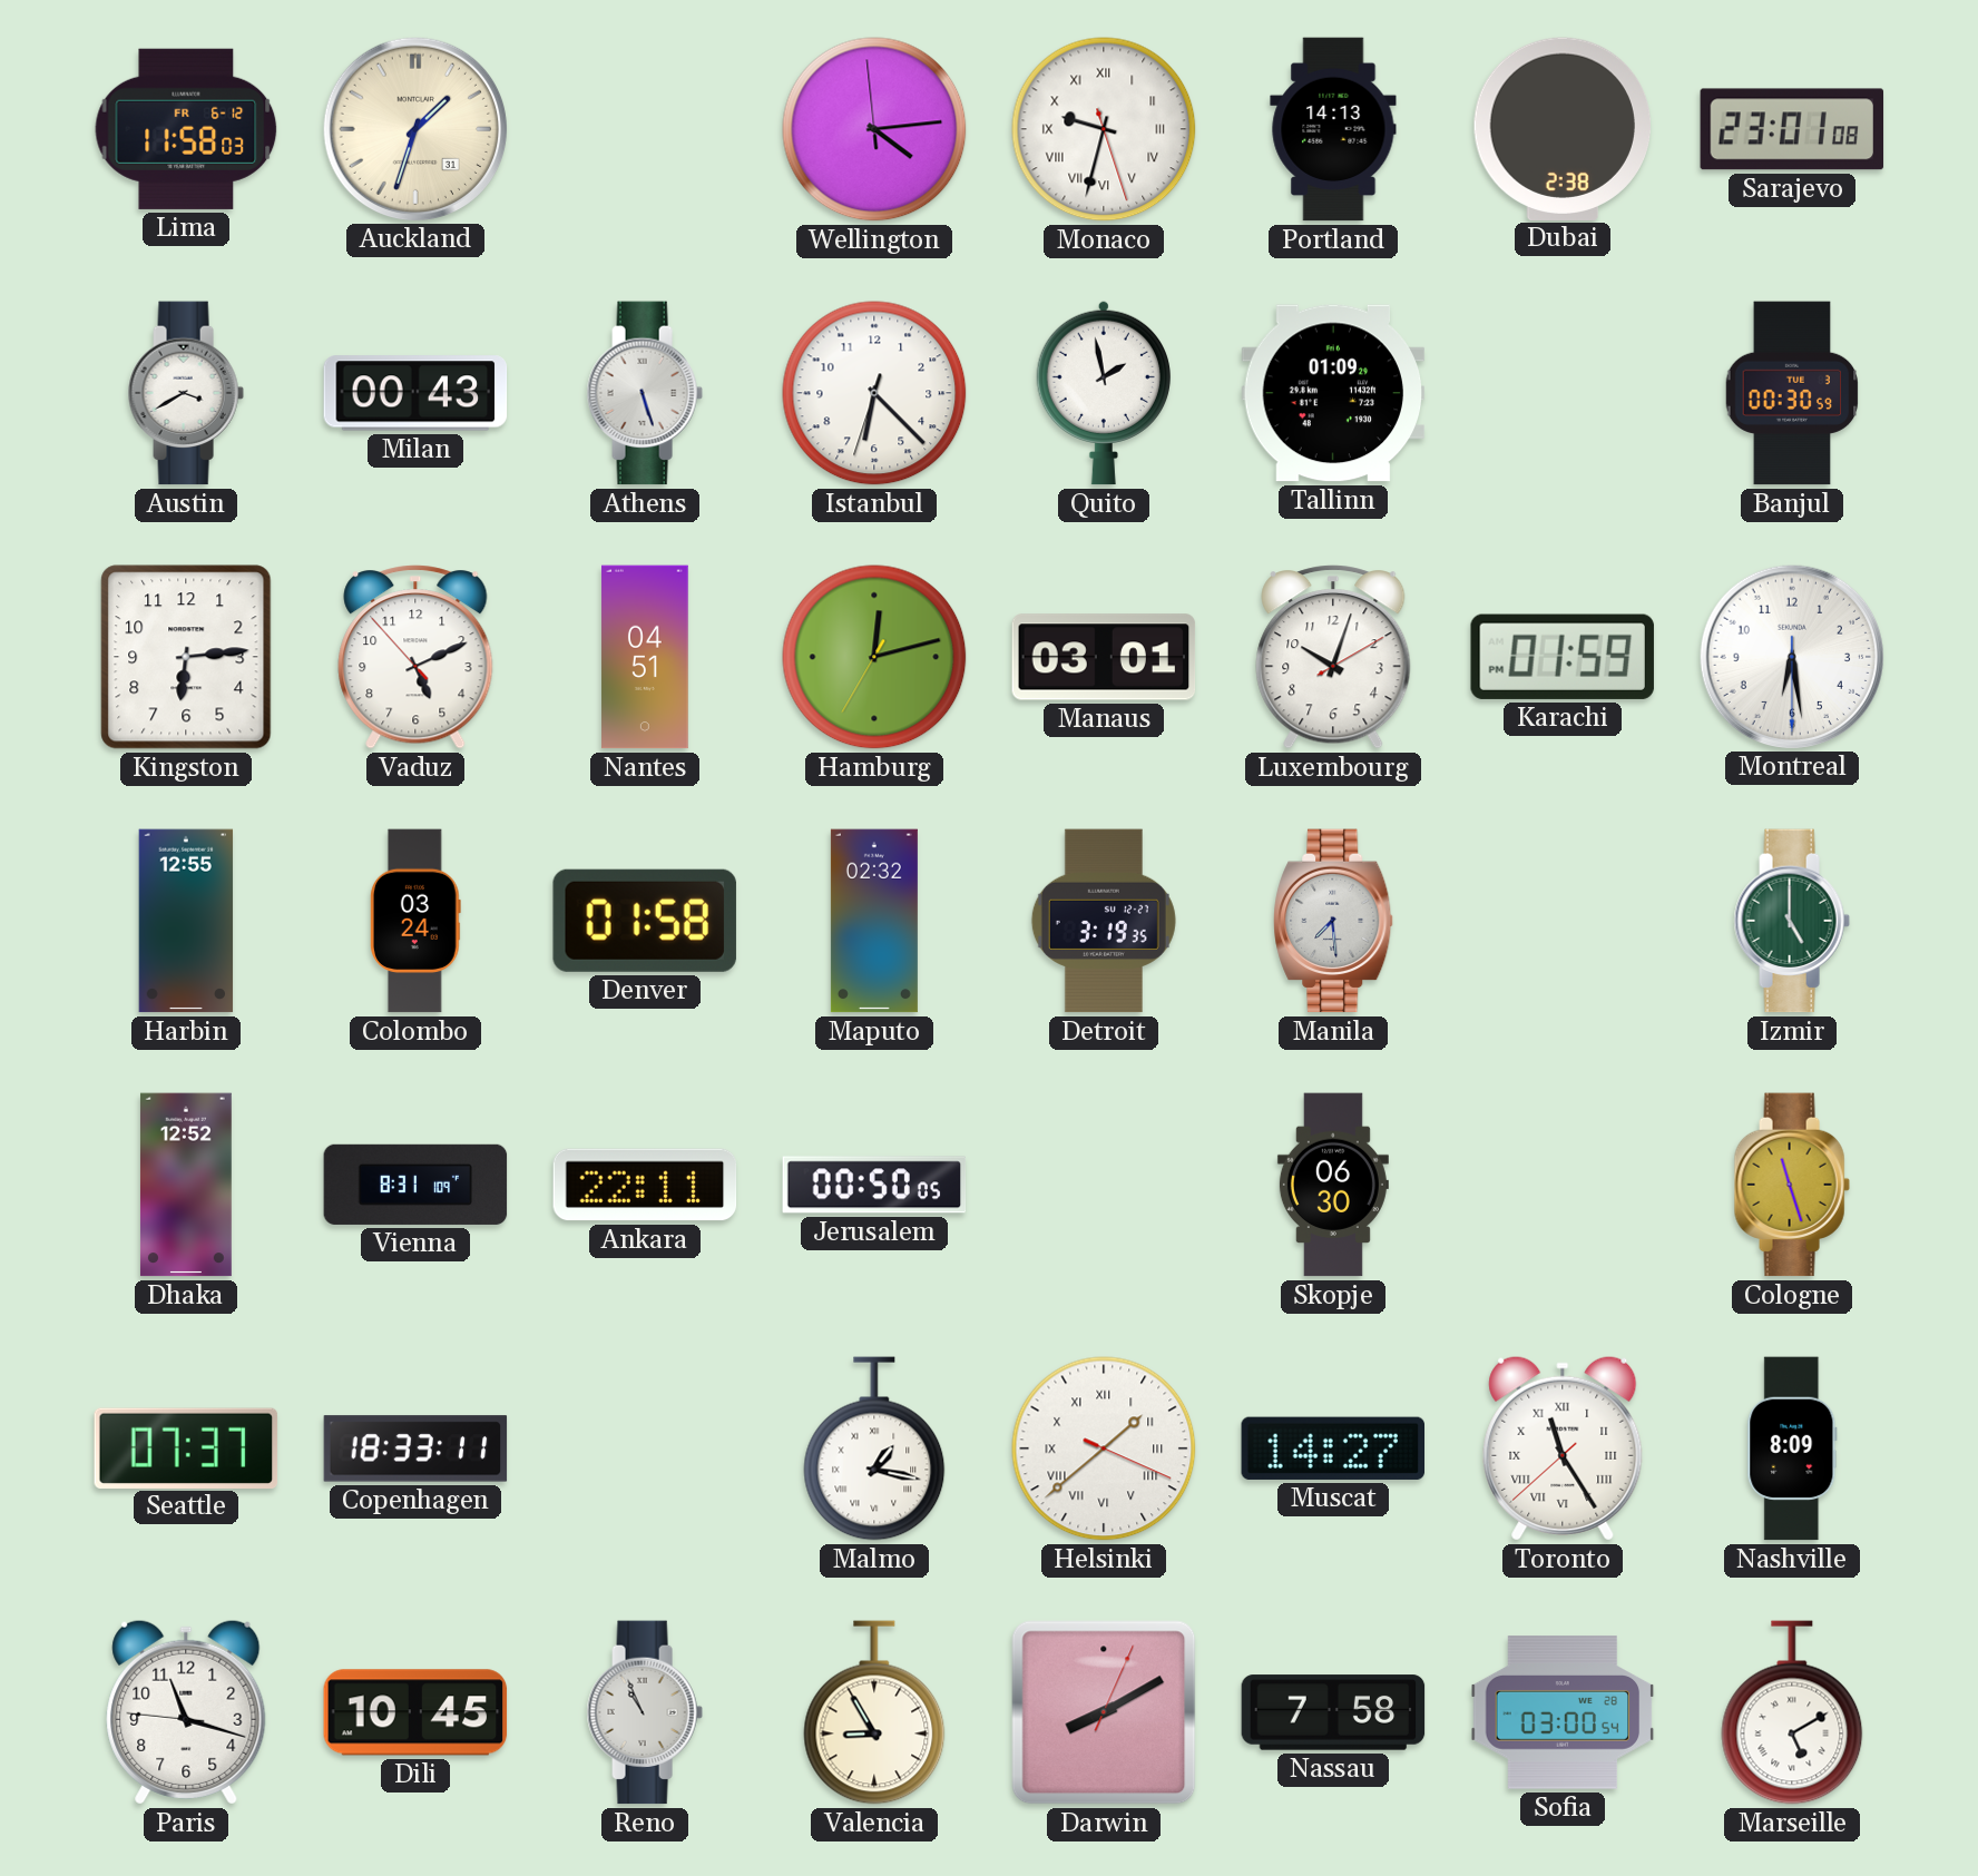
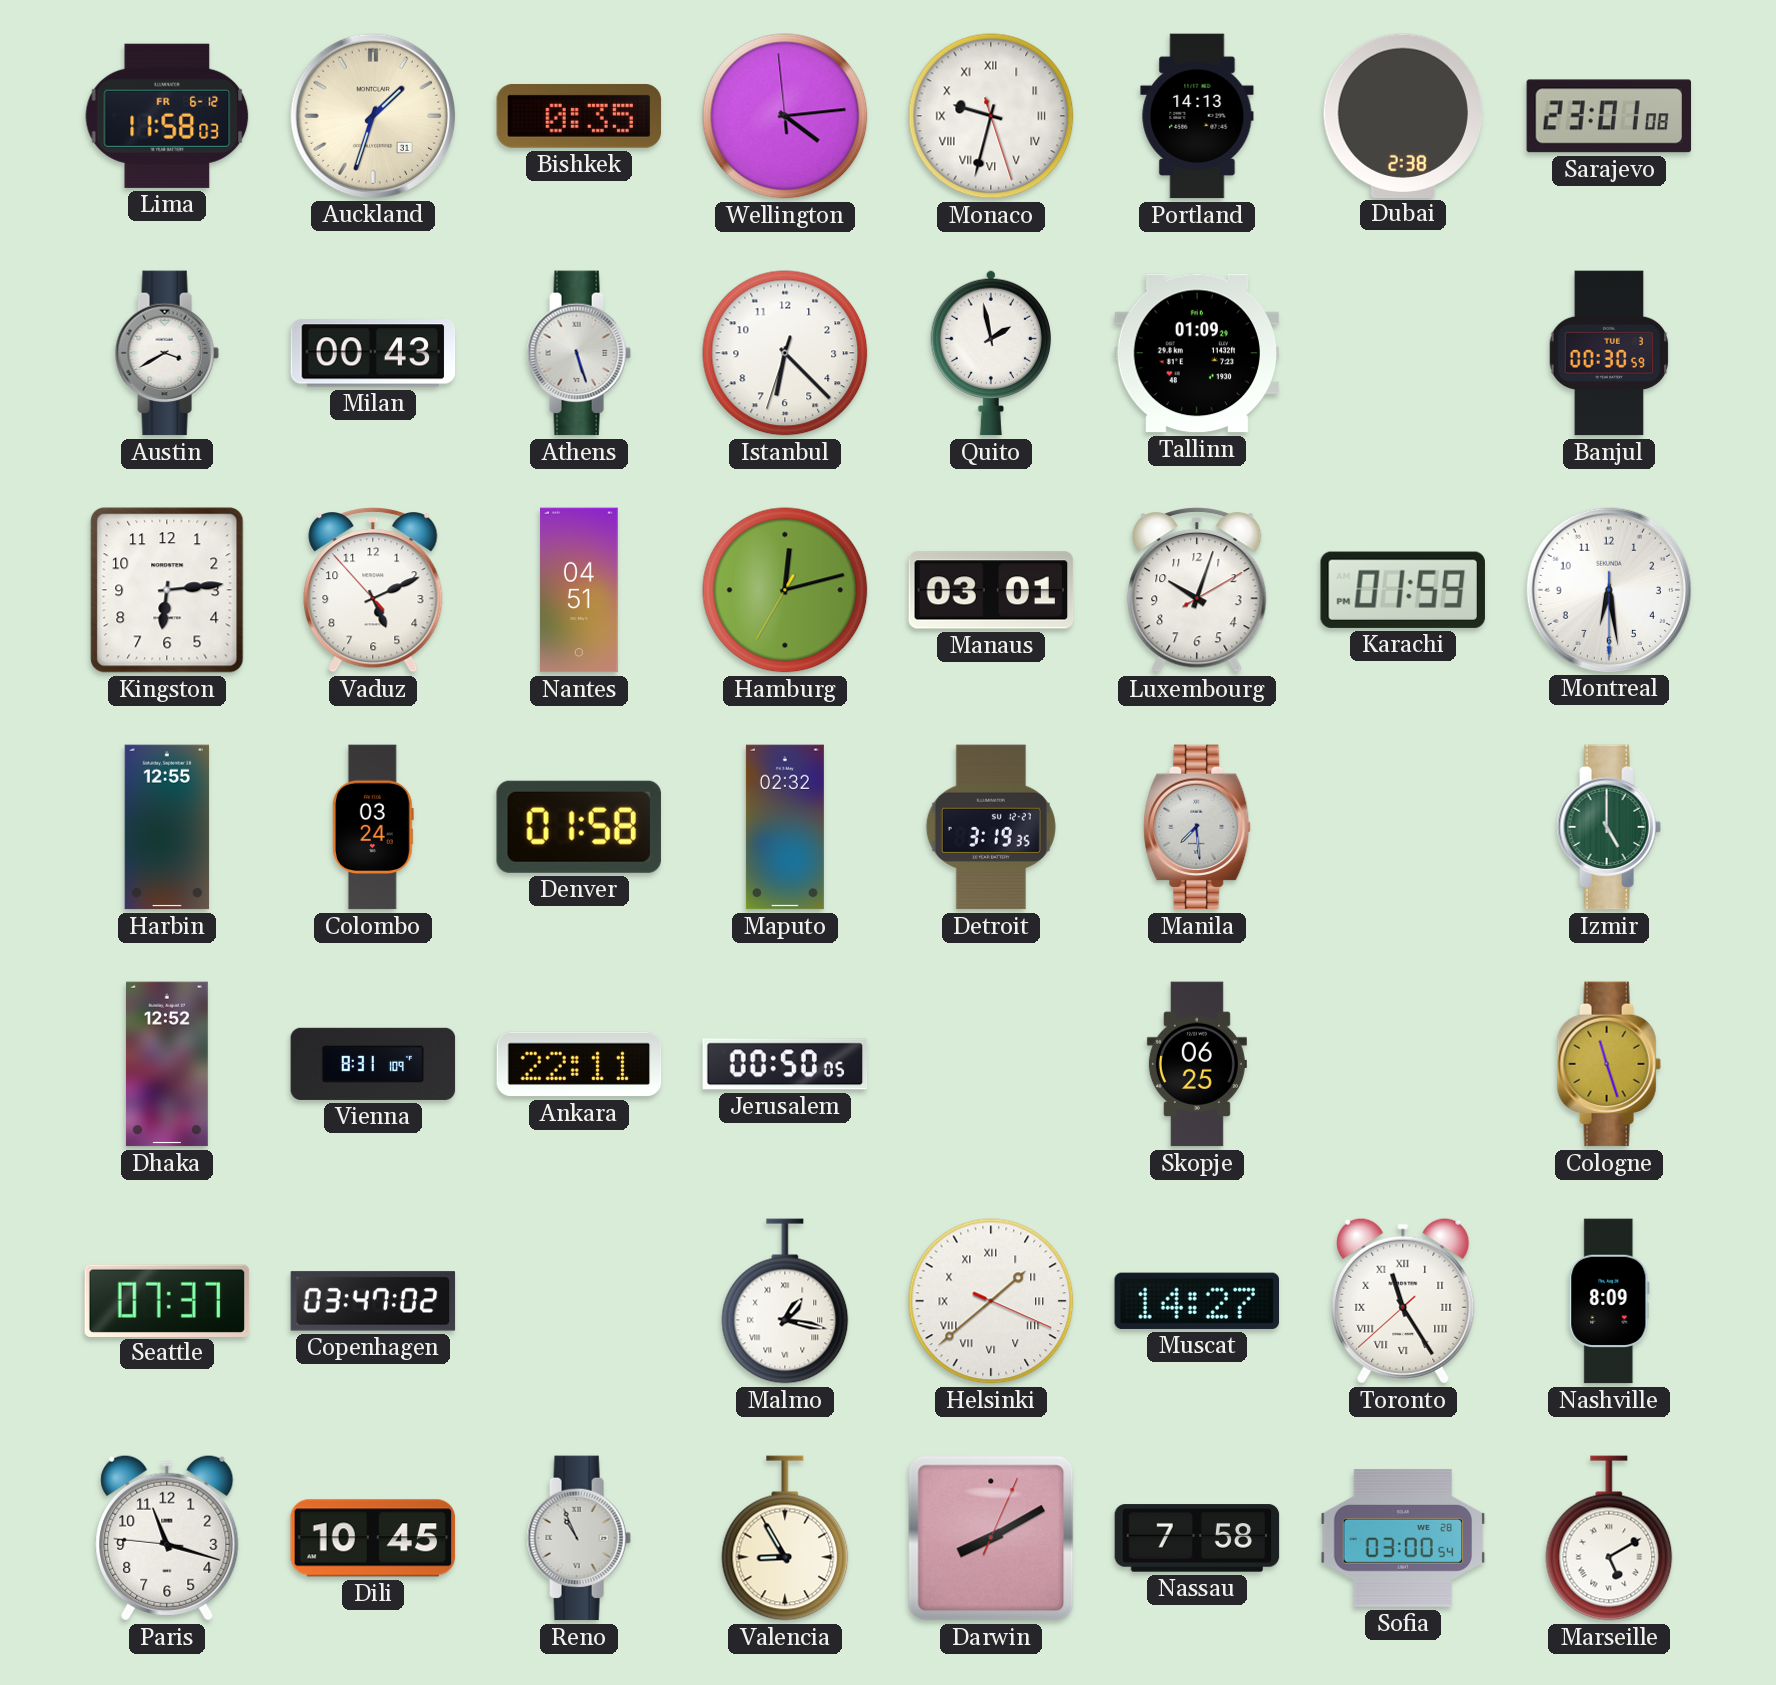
Bishkek: none -> 0:35
Skopje: 06:30 -> 06:25
Copenhagen: 18:33 -> 03:47
